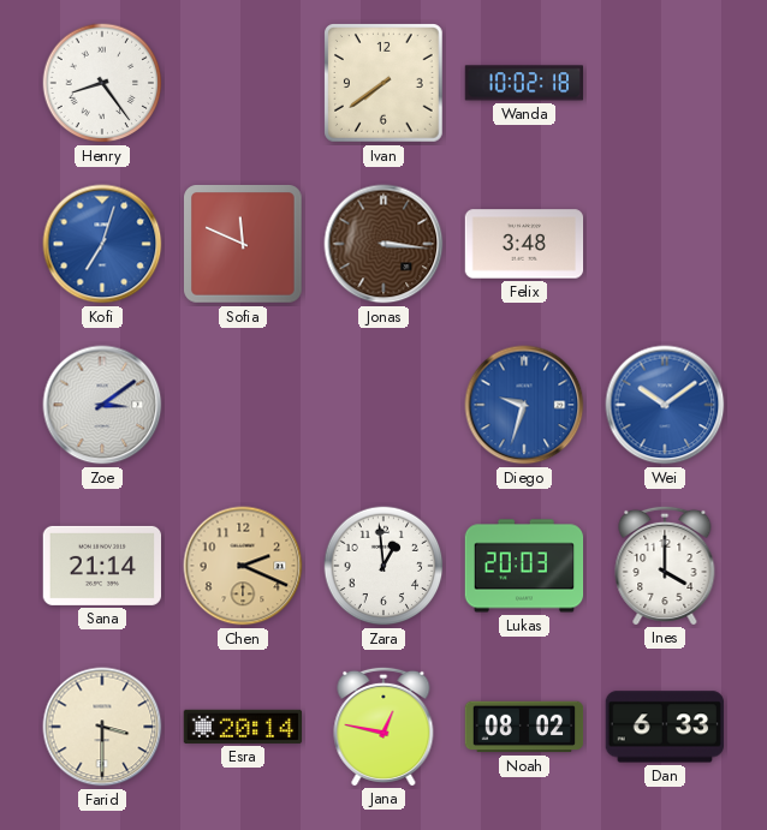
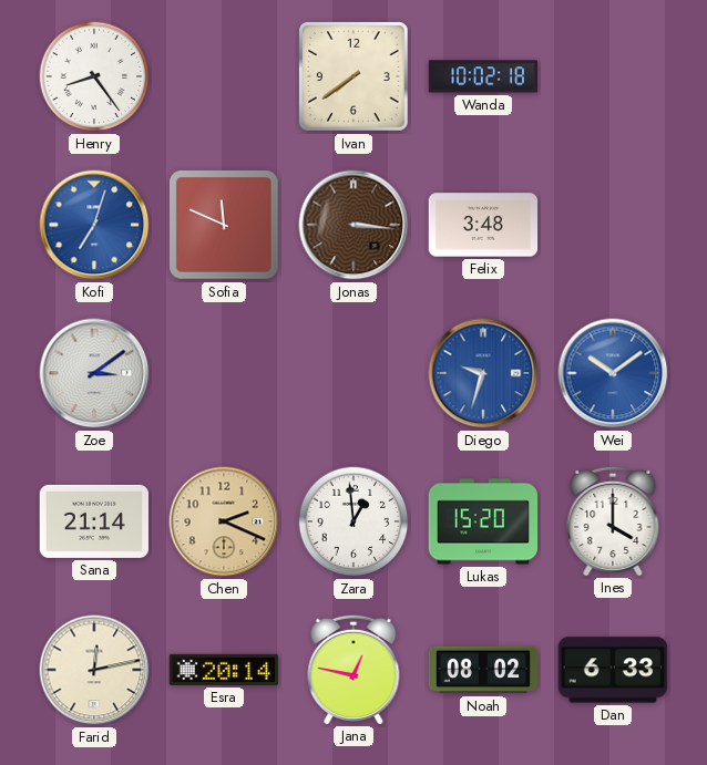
Lukas: 20:03 -> 15:20
Farid: 3:30 -> 12:13
